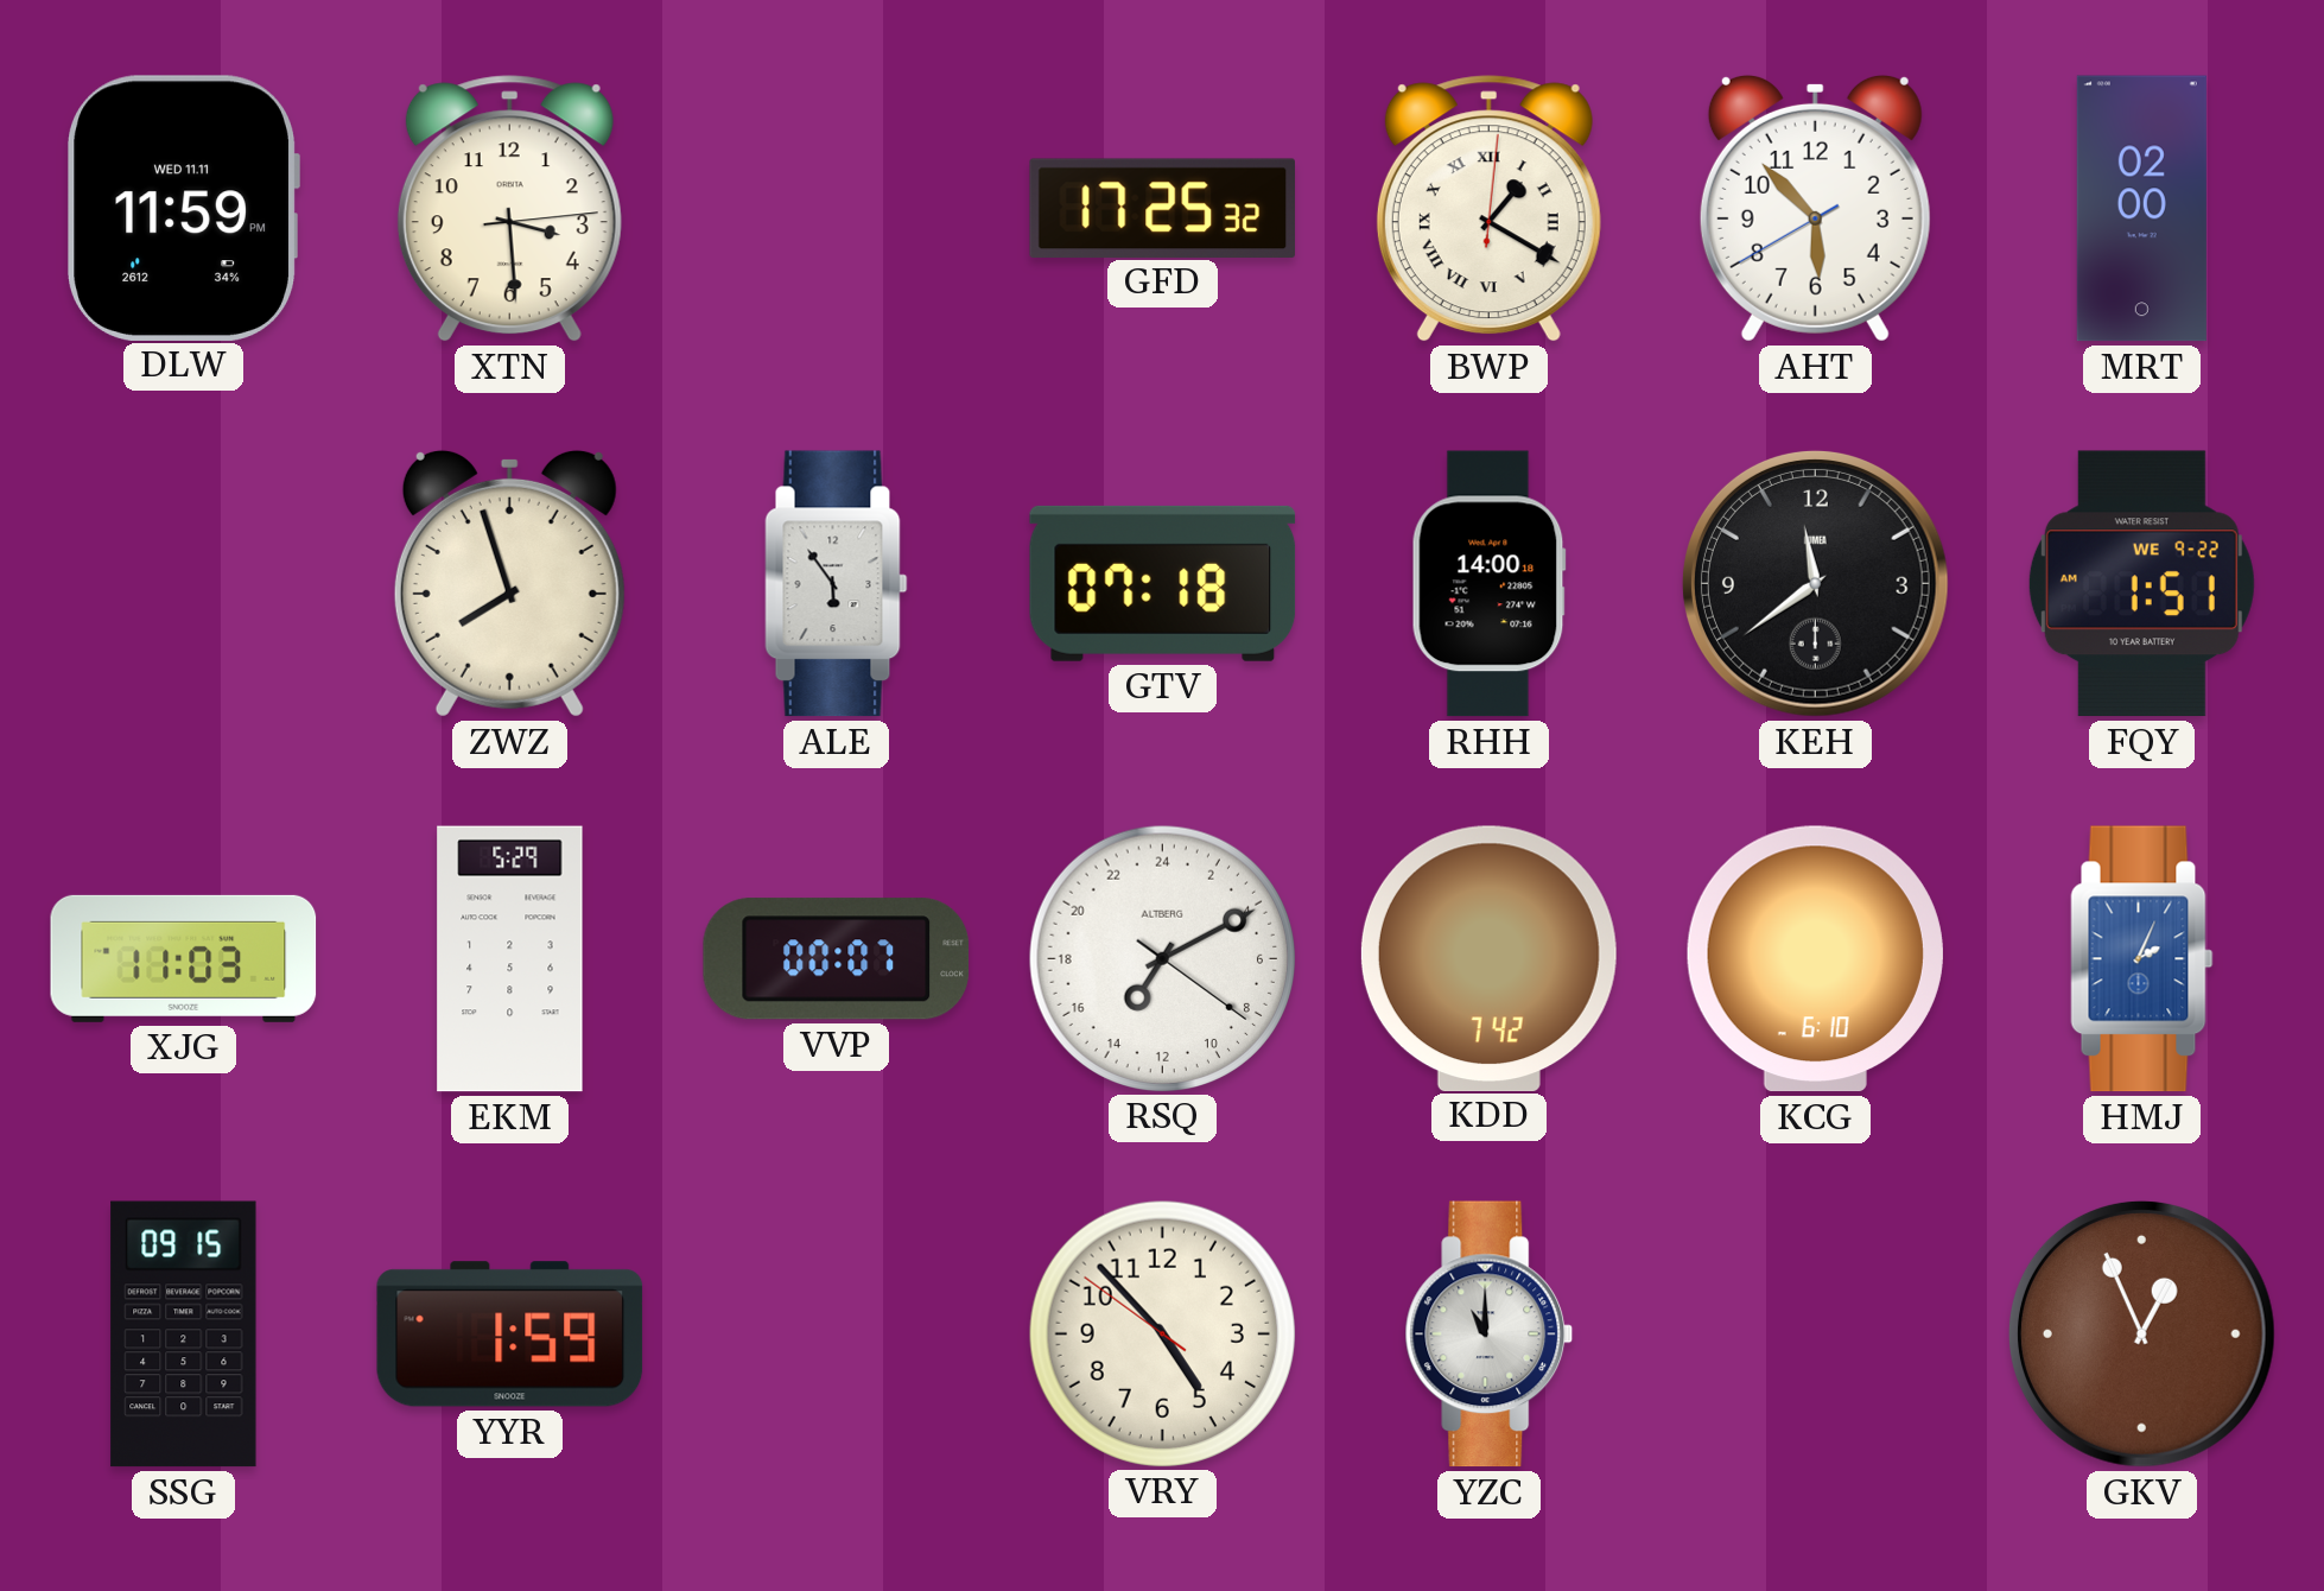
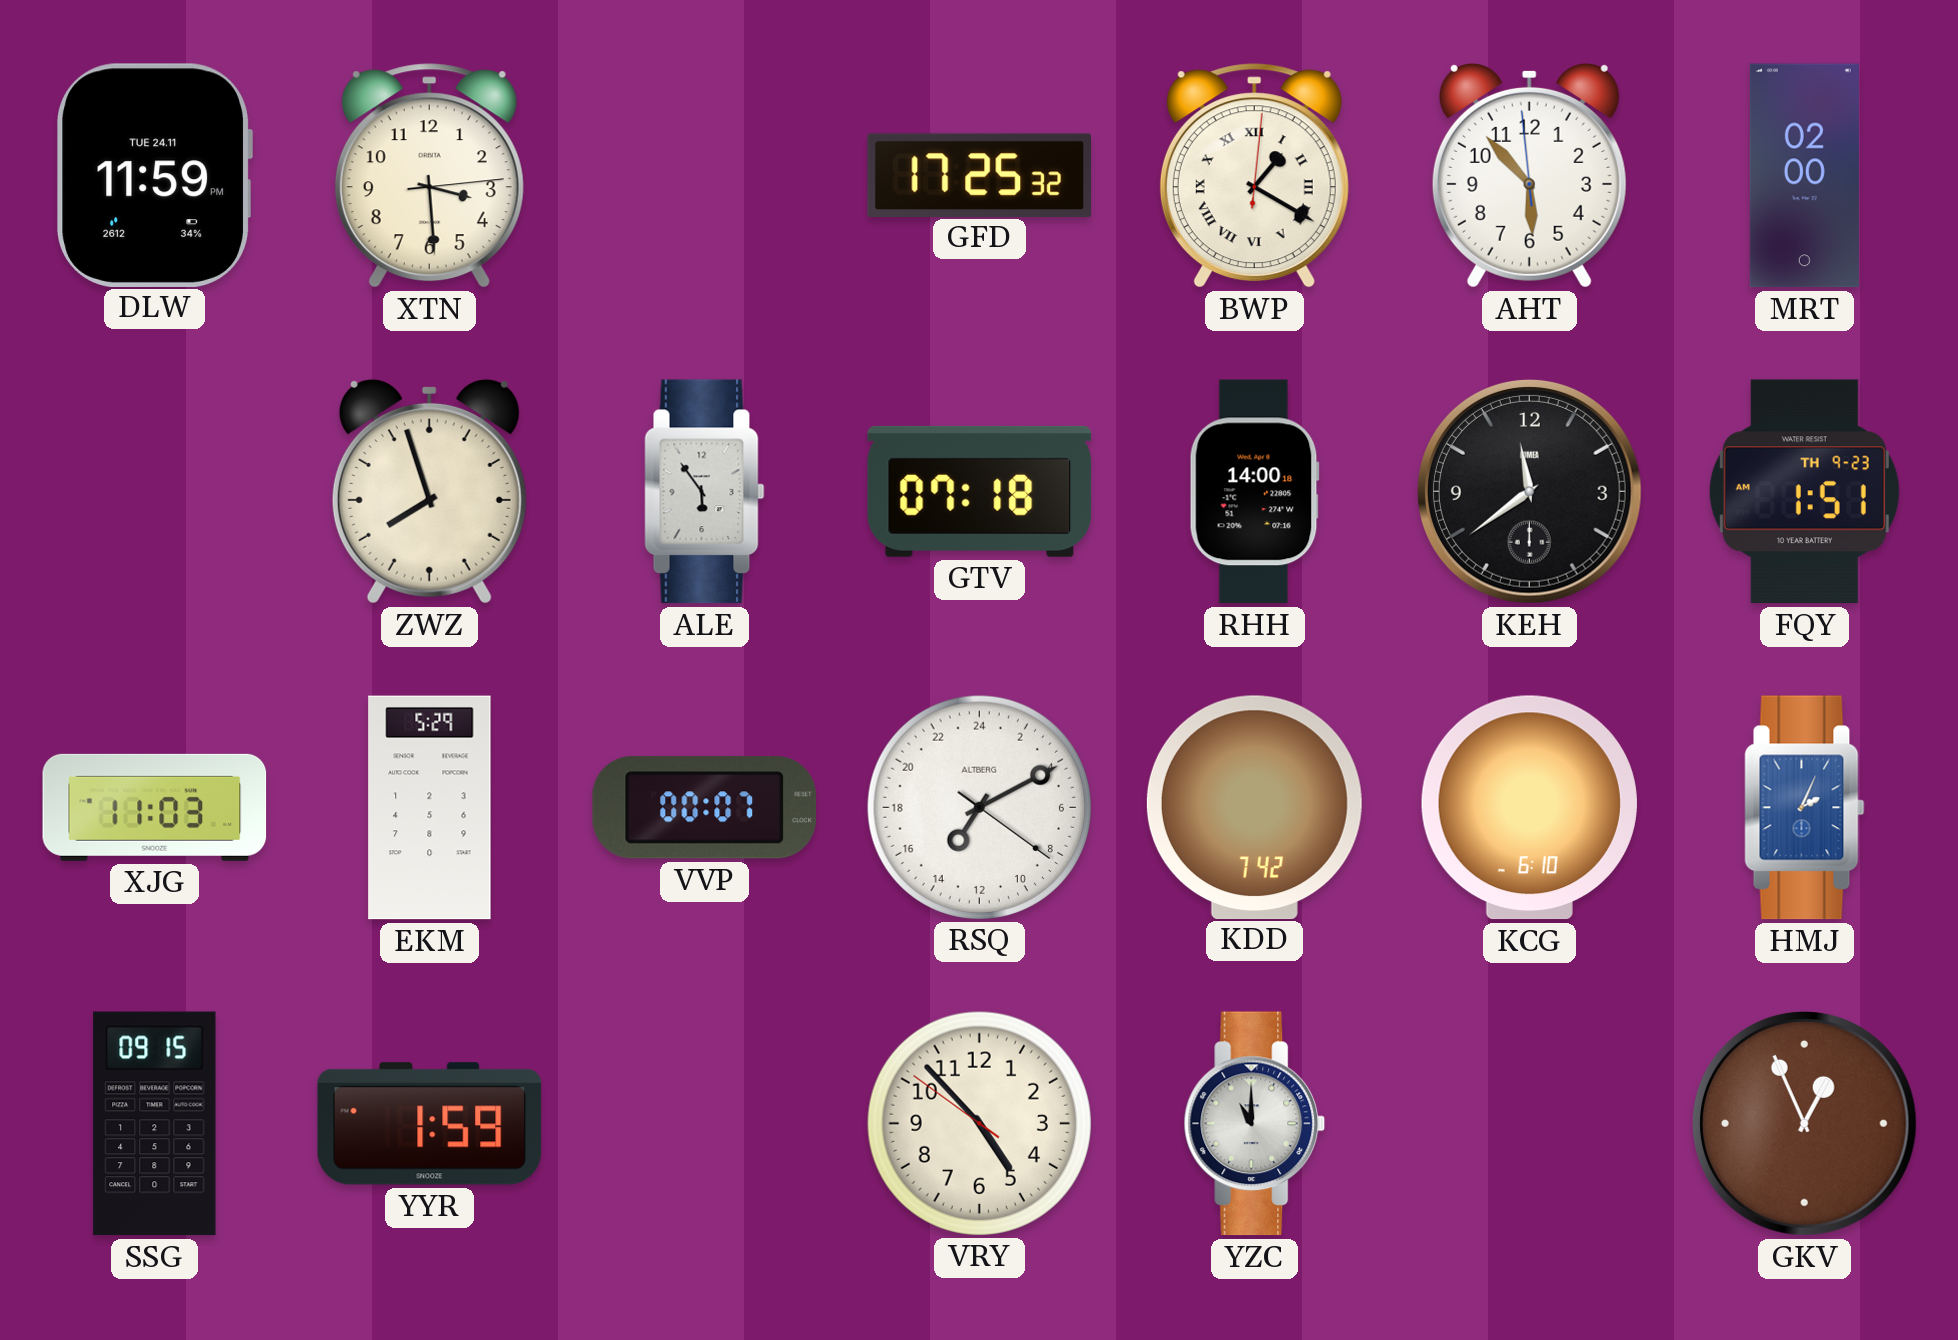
DLW date: WED 11.11 -> TUE 24.11
AHT: 5:52:40 -> 5:52:59
FQY date: WE 9-22 -> TH 9-23
